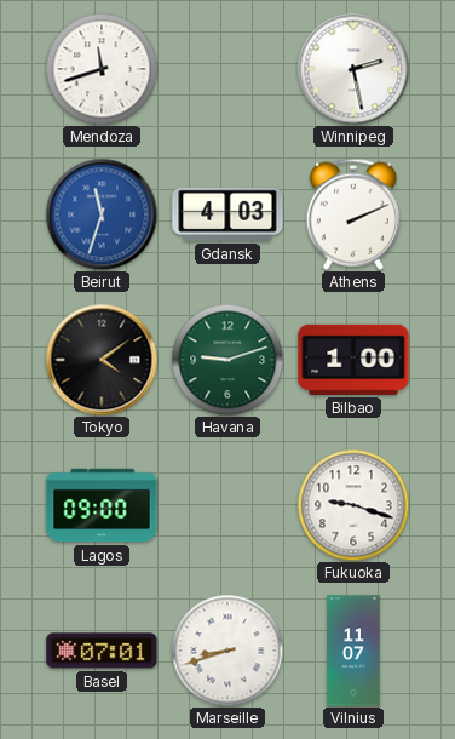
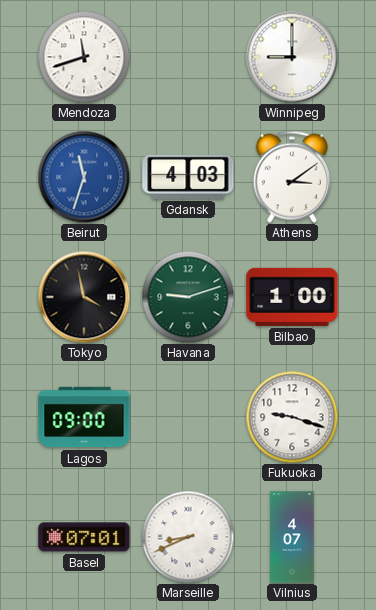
Winnipeg: 2:28 -> 9:00
Athens: 2:11 -> 3:09
Tokyo: 4:09 -> 3:58
Marseille: 8:42 -> 8:41
Vilnius: 11:07 -> 4:07
